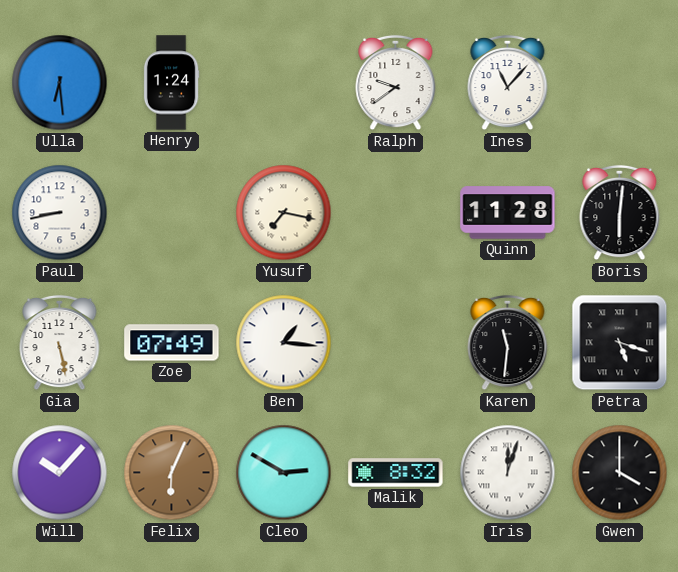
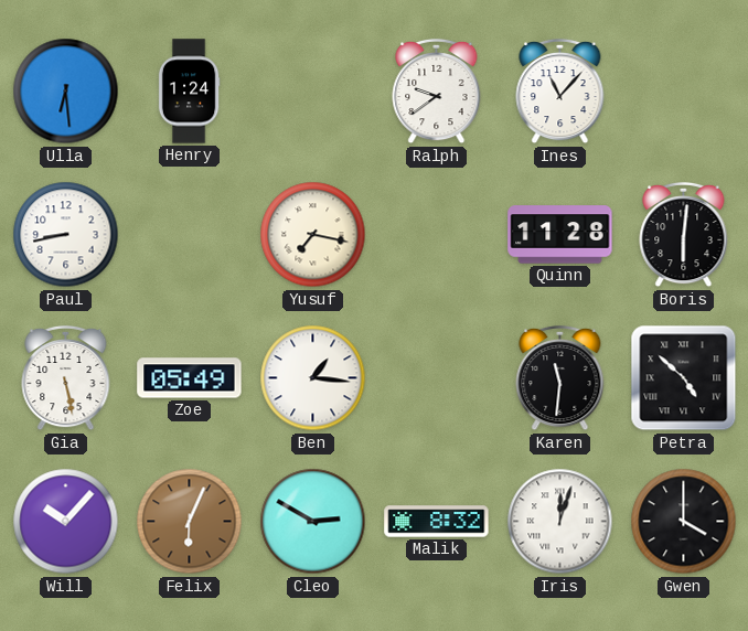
Zoe: 07:49 -> 05:49
Petra: 5:18 -> 4:52
